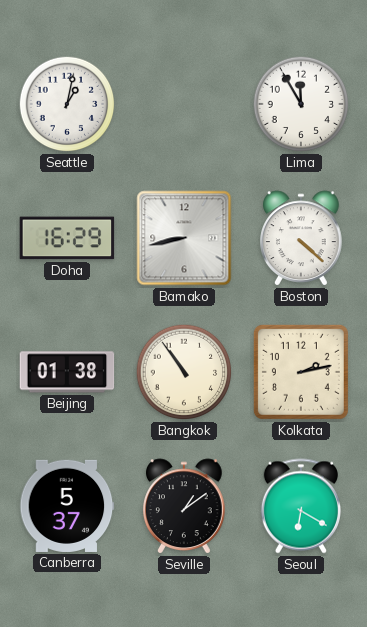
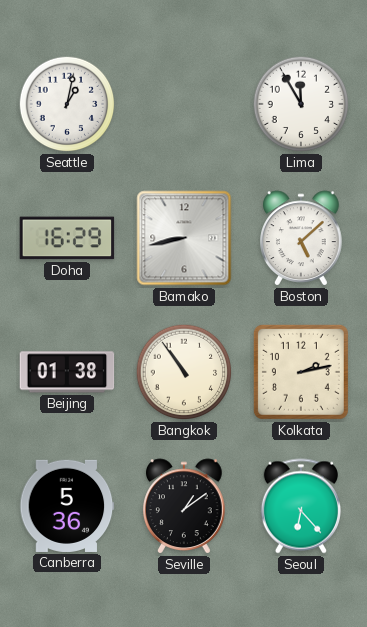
Boston: 4:22 -> 5:08
Canberra: 5:37 -> 5:36
Seoul: 6:20 -> 6:23
